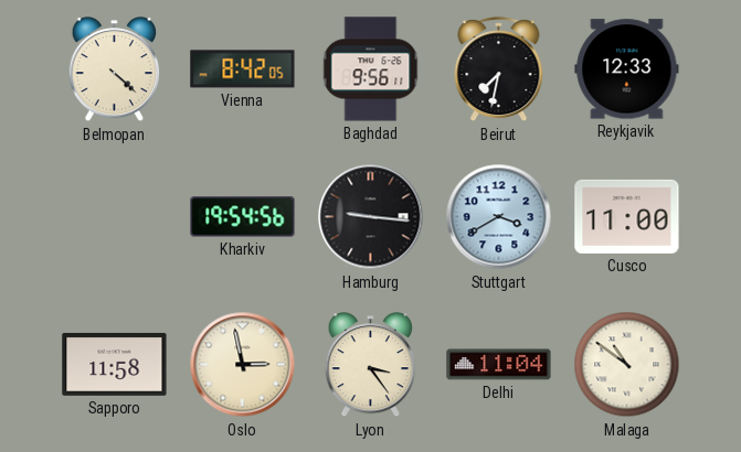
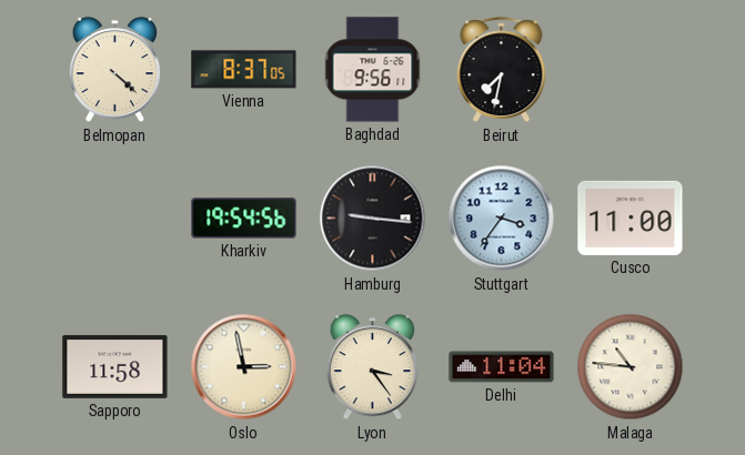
Vienna: 8:42 -> 8:37
Reykjavik: 12:33 -> none
Stuttgart: 3:40 -> 3:36
Malaga: 10:51 -> 10:46
